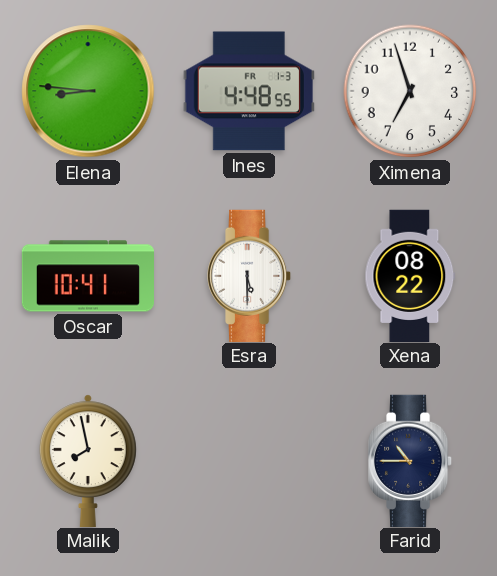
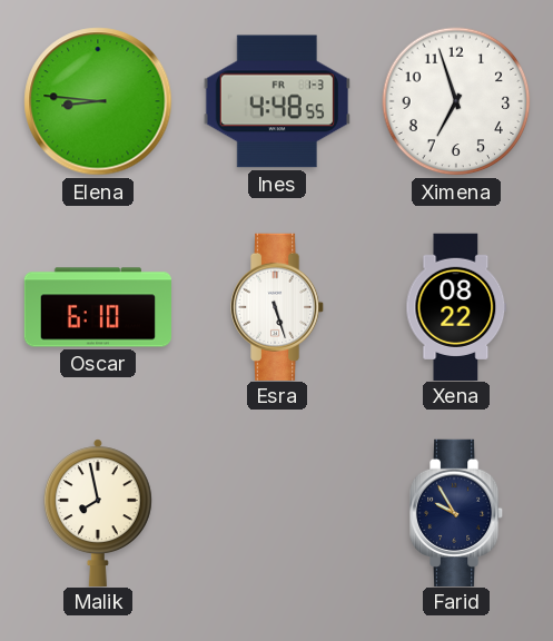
Oscar: 10:41 -> 6:10
Esra: 5:30 -> 5:27
Farid: 10:45 -> 9:55
